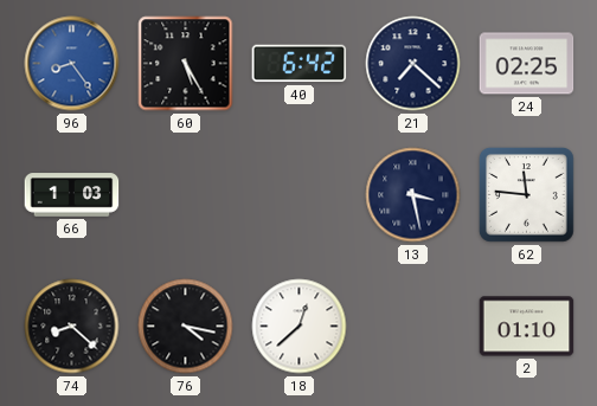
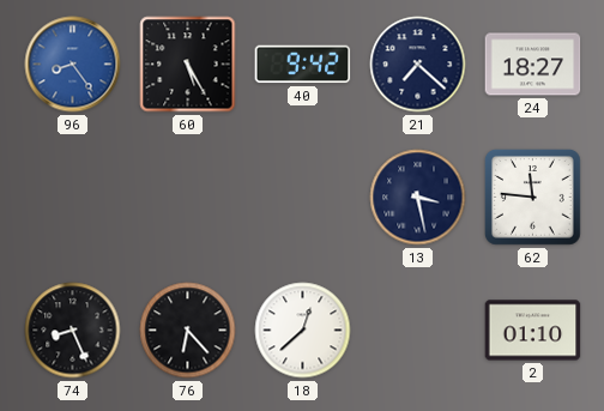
40: 6:42 -> 9:42
24: 02:25 -> 18:27
66: 1:03 -> none
74: 8:22 -> 8:26
76: 4:17 -> 6:23
